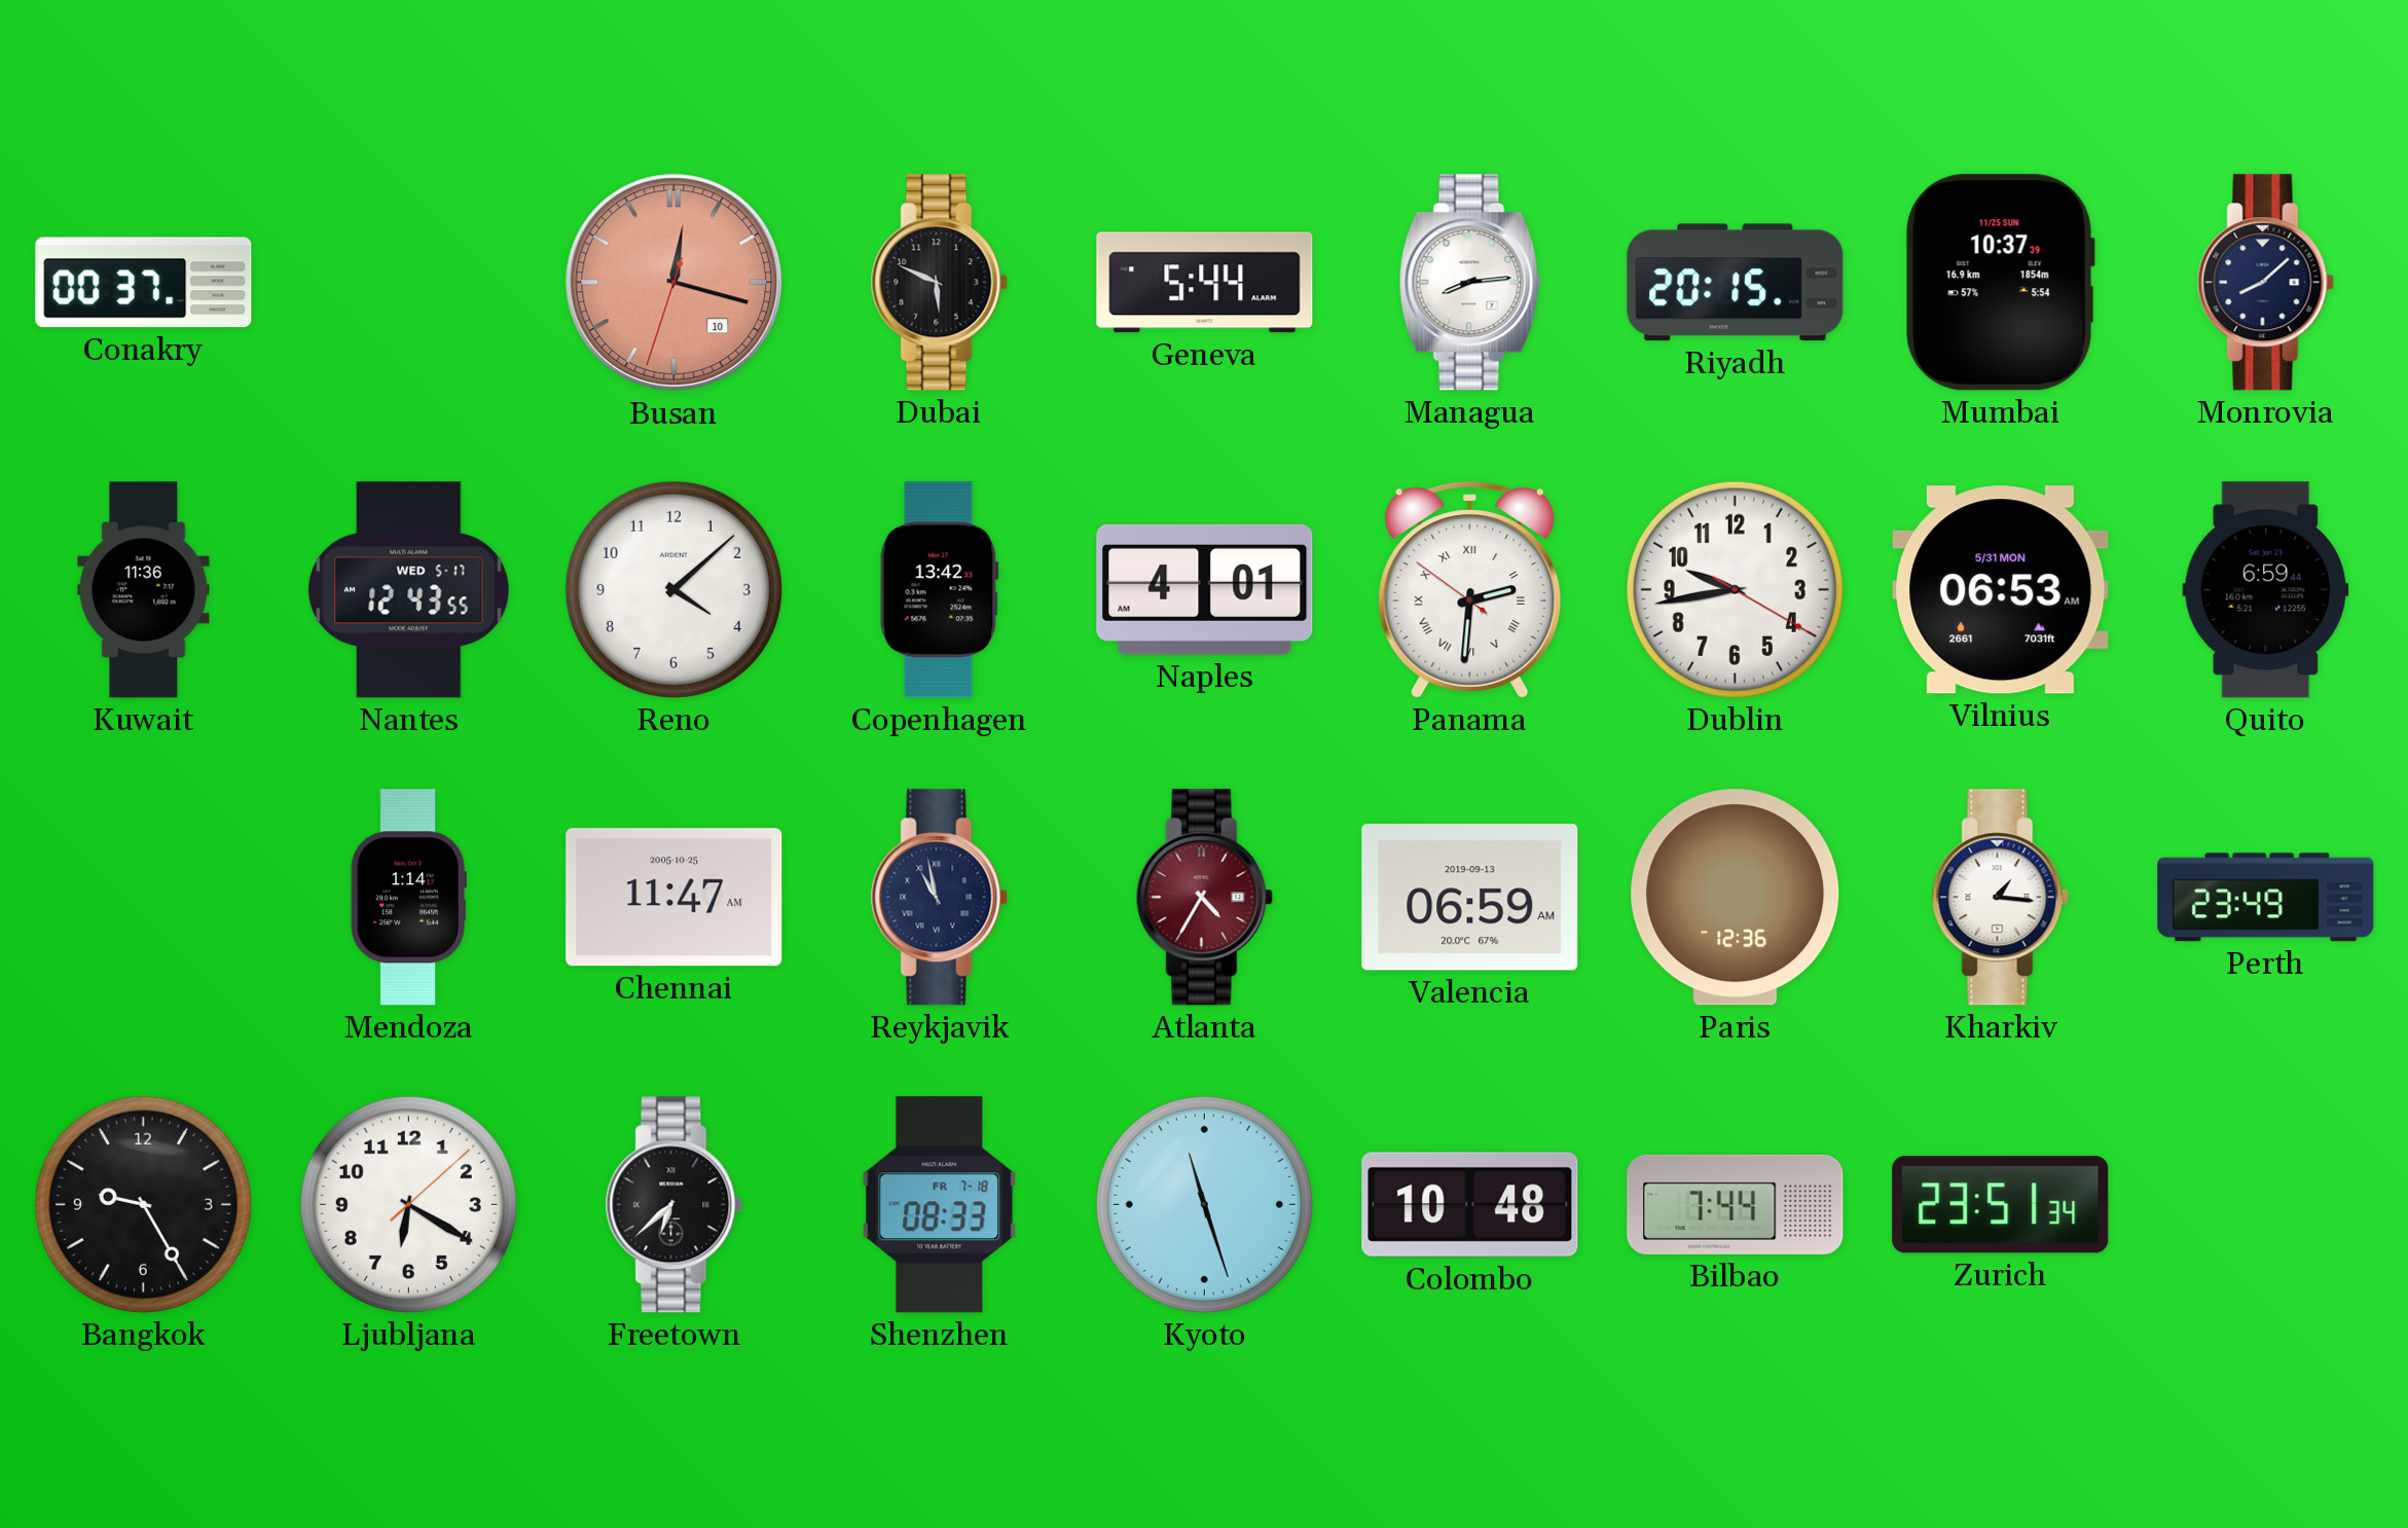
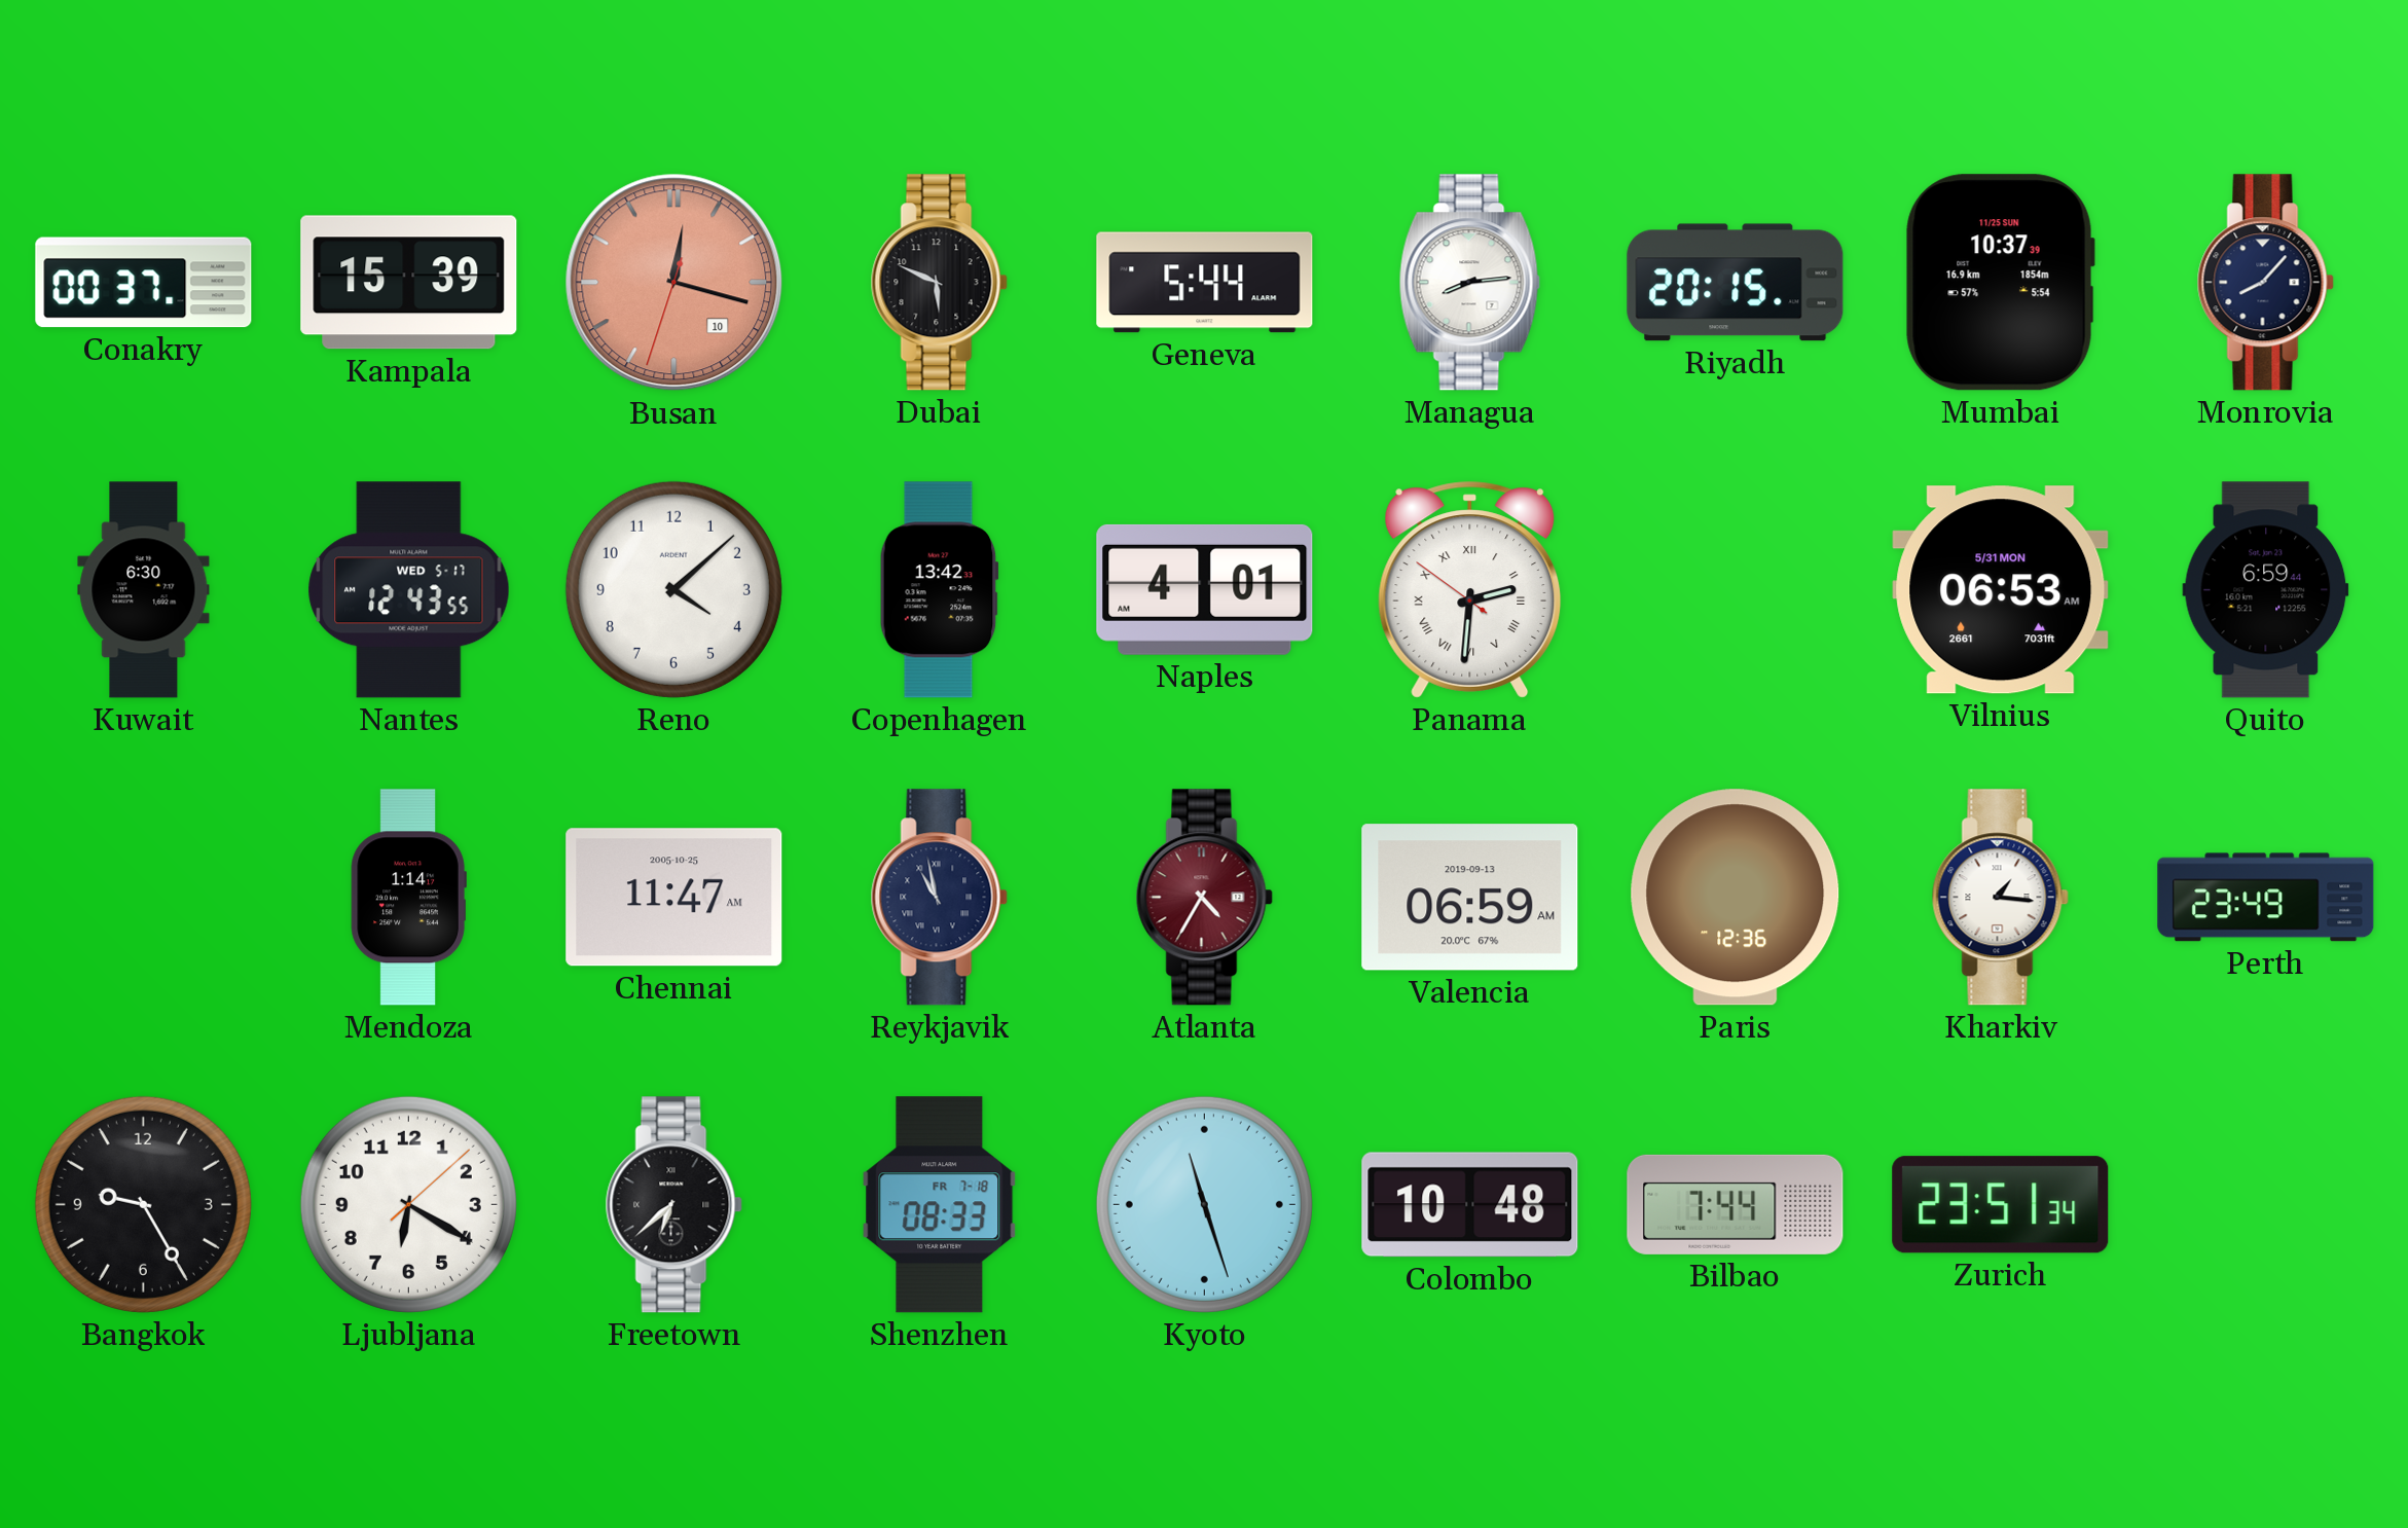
Kampala: none -> 15:39
Monrovia: 8:08 -> 8:07
Kuwait: 11:36 -> 6:30
Dublin: 9:43 -> none
